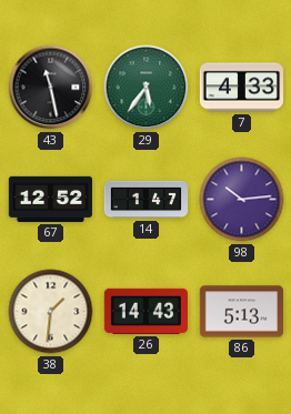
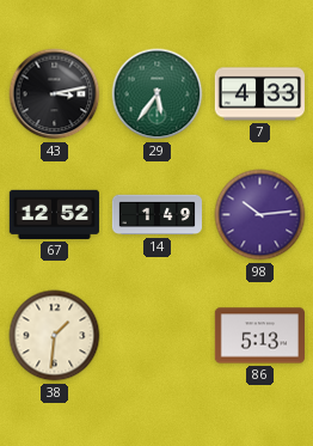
43: 11:28 -> 3:13
14: 1:47 -> 1:49
26: 14:43 -> none
